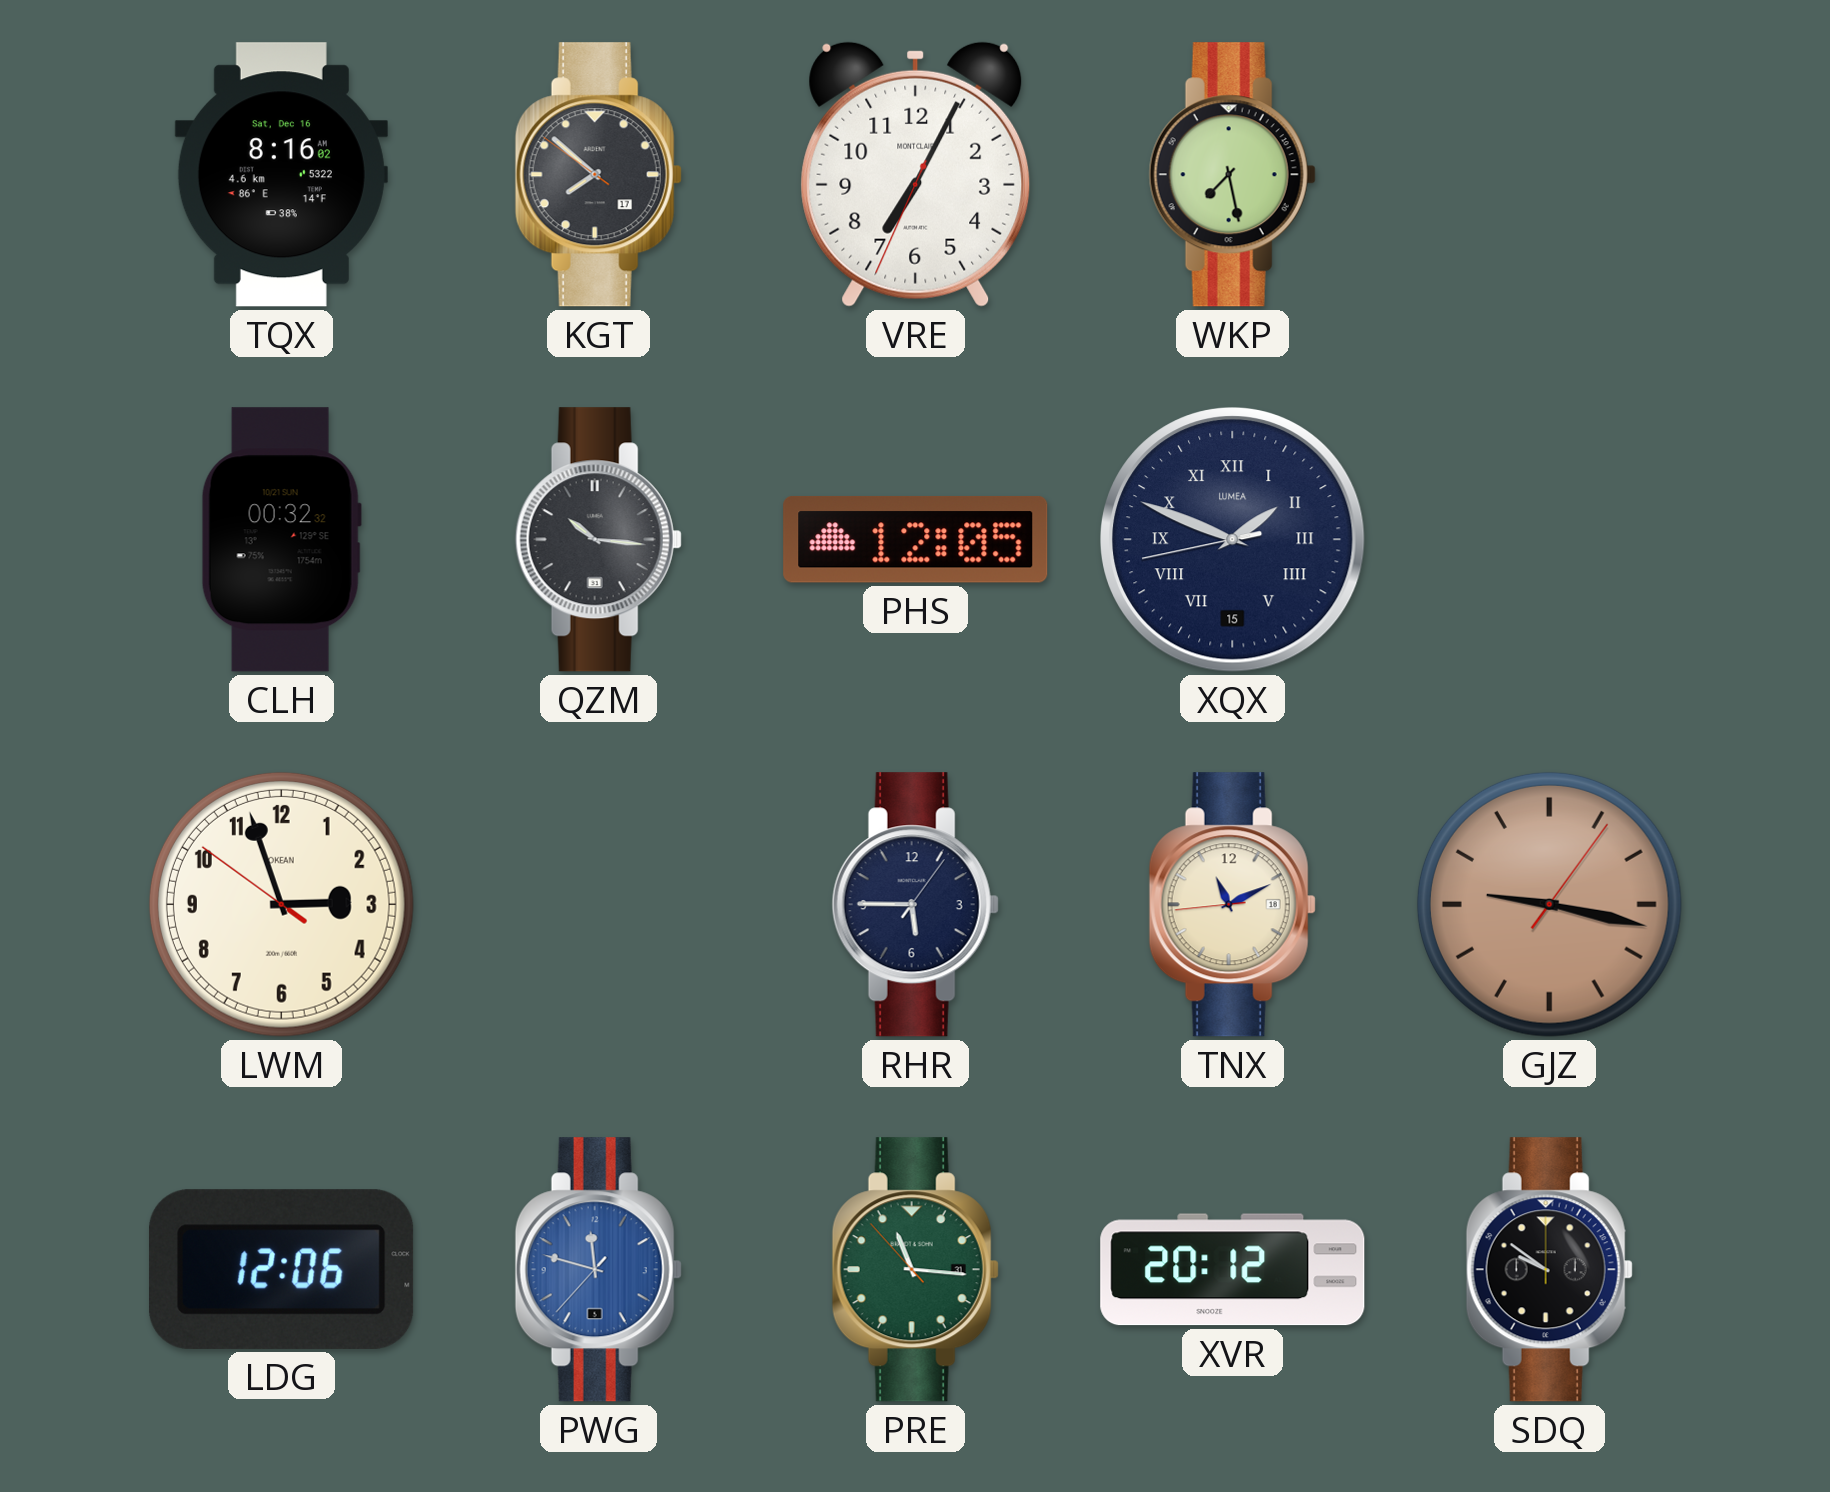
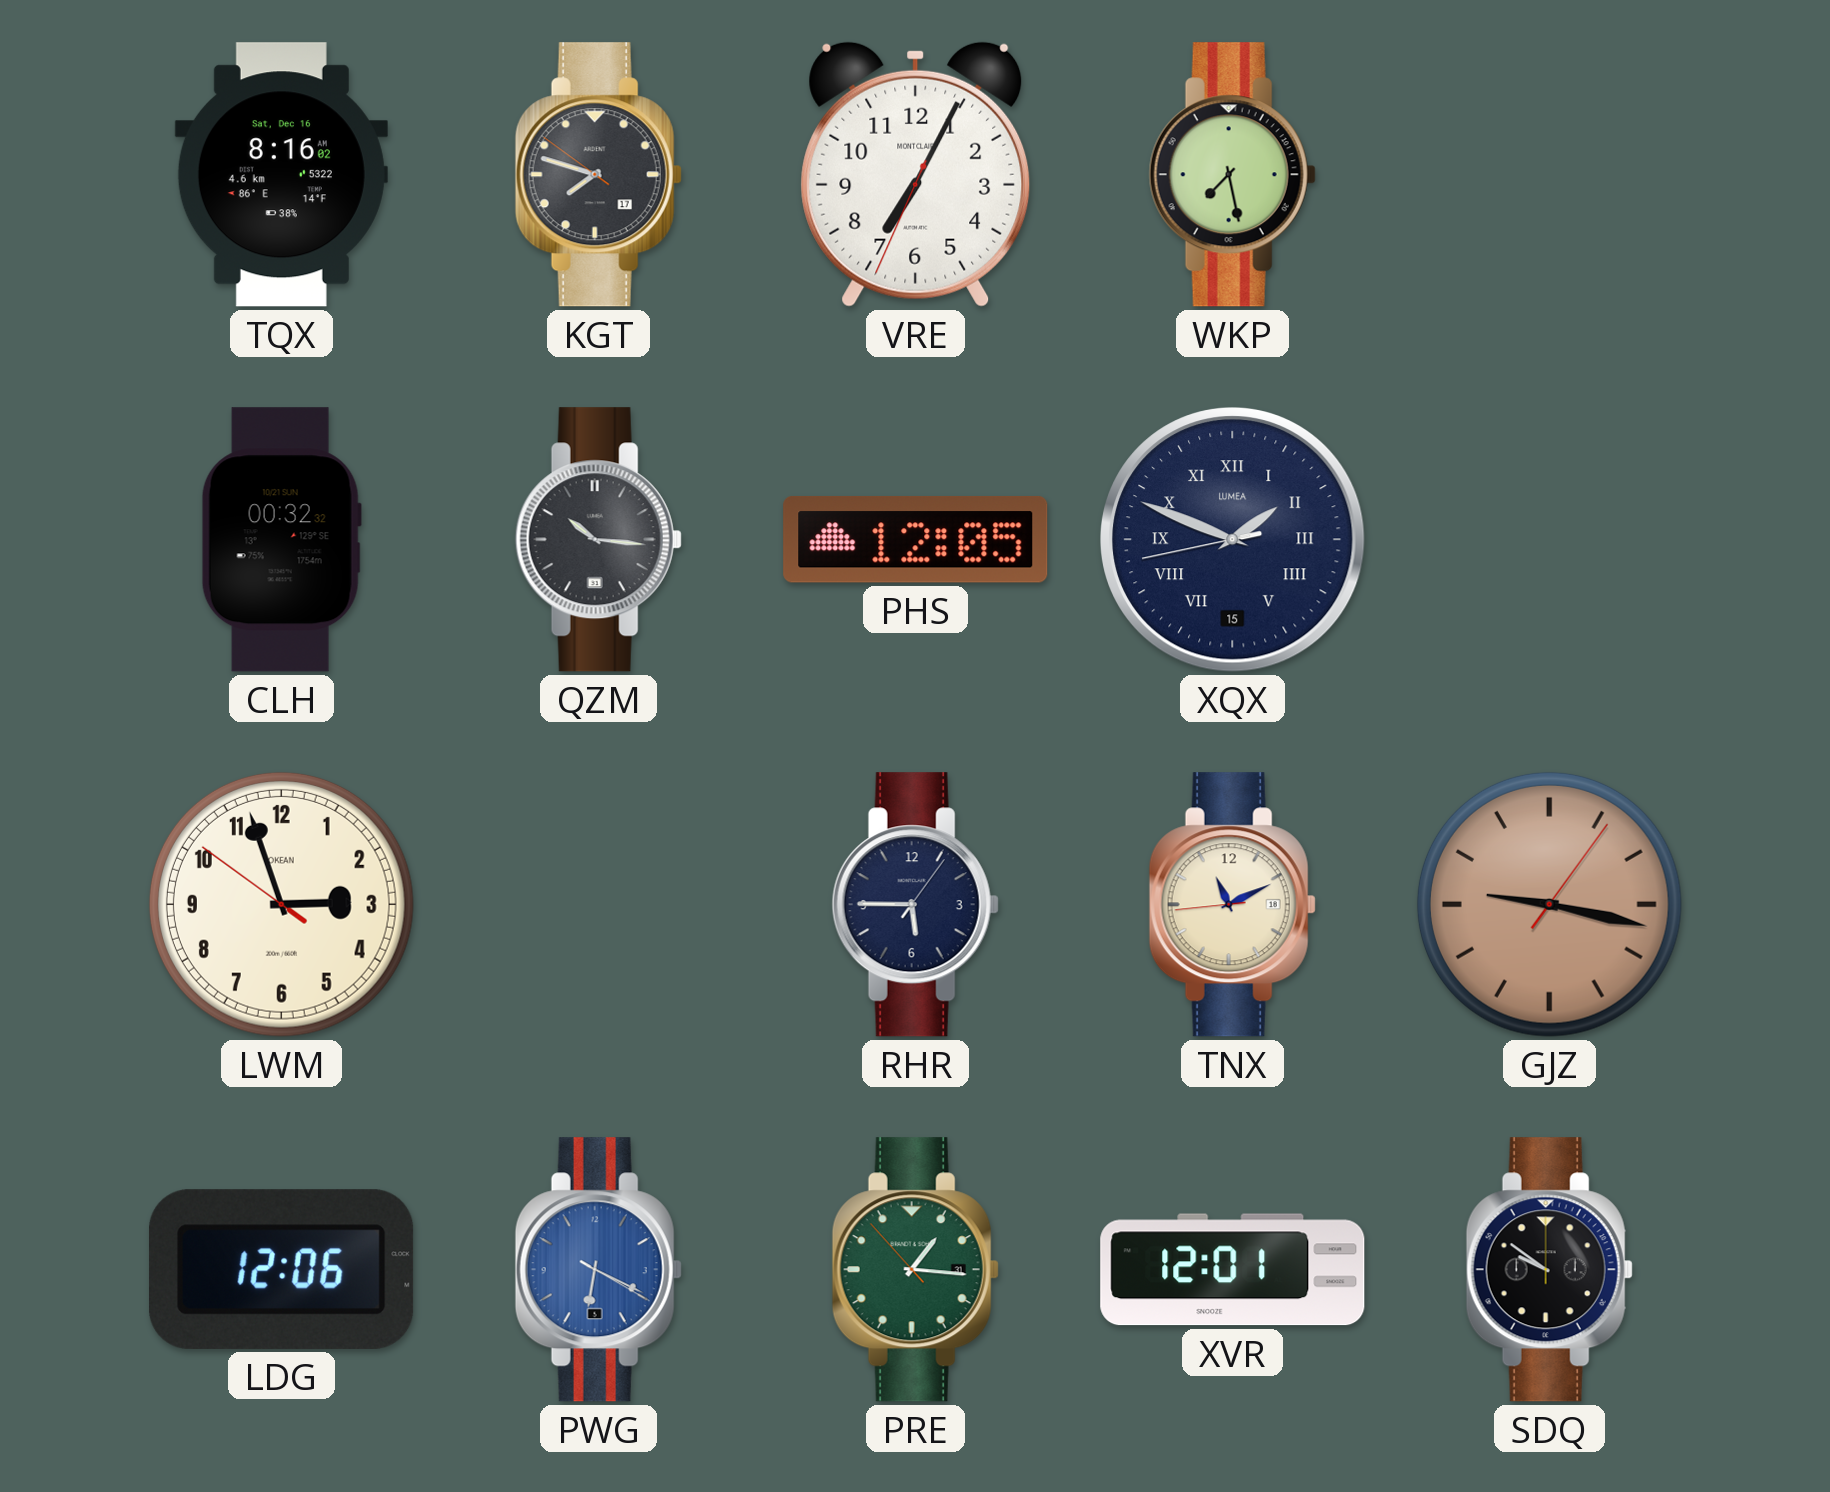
KGT: 7:51 -> 7:47
PWG: 11:47 -> 6:19
PRE: 11:15 -> 1:15
XVR: 20:12 -> 12:01
